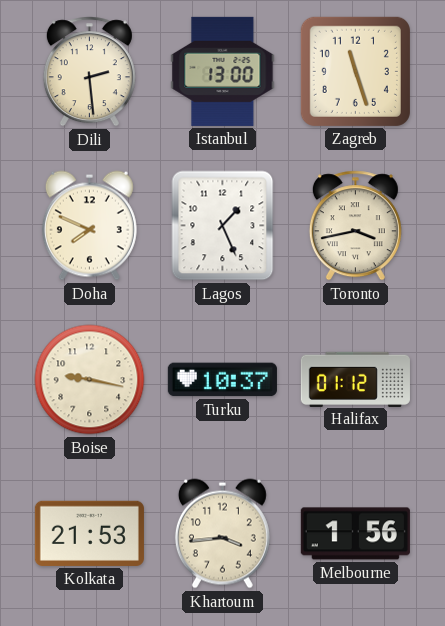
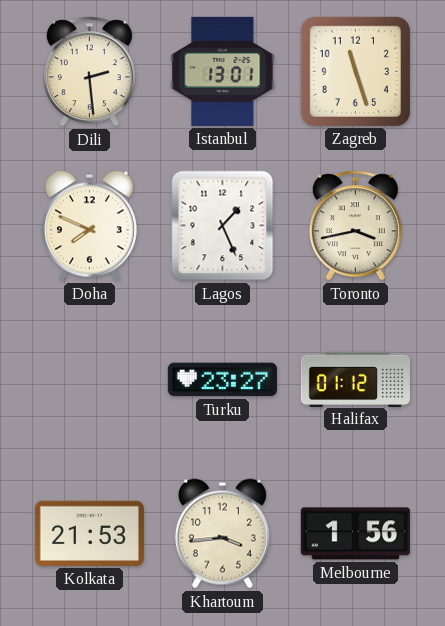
Istanbul: 13:00 -> 13:01
Boise: 9:17 -> none
Turku: 10:37 -> 23:27
